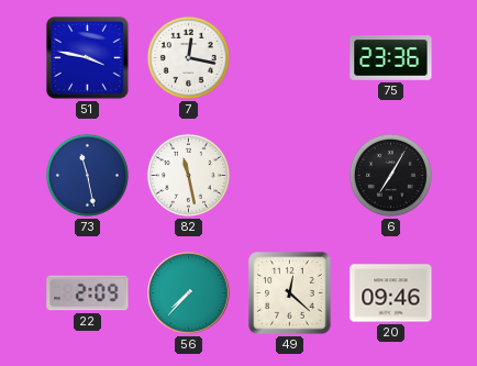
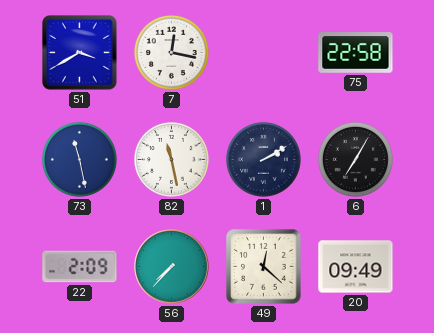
51: 3:47 -> 3:40
75: 23:36 -> 22:58
1: none -> 2:10
20: 09:46 -> 09:49
